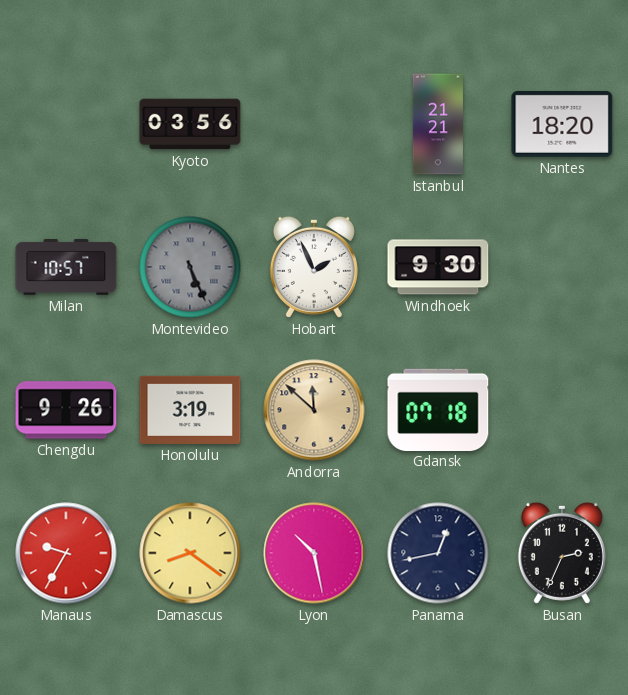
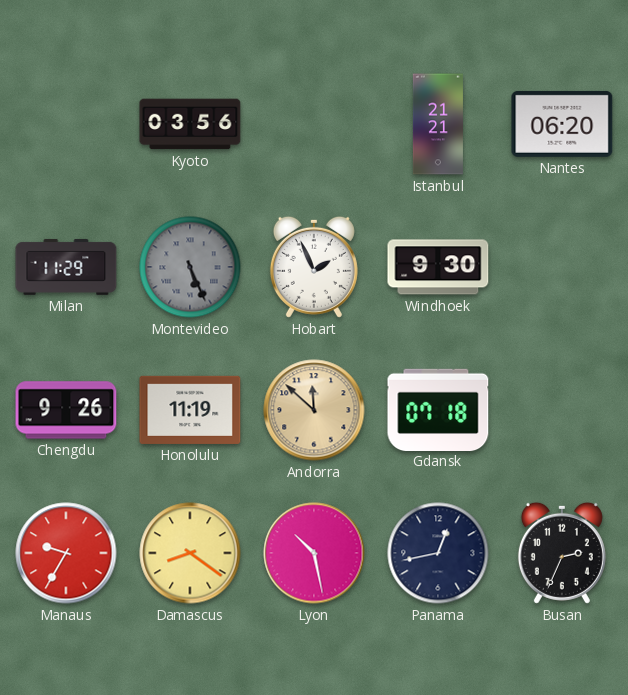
Nantes: 18:20 -> 06:20
Milan: 10:57 -> 11:29
Honolulu: 3:19 -> 11:19
